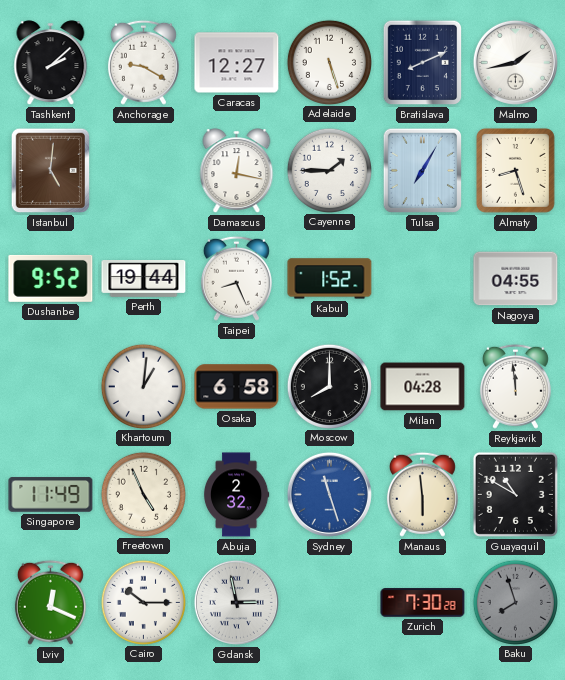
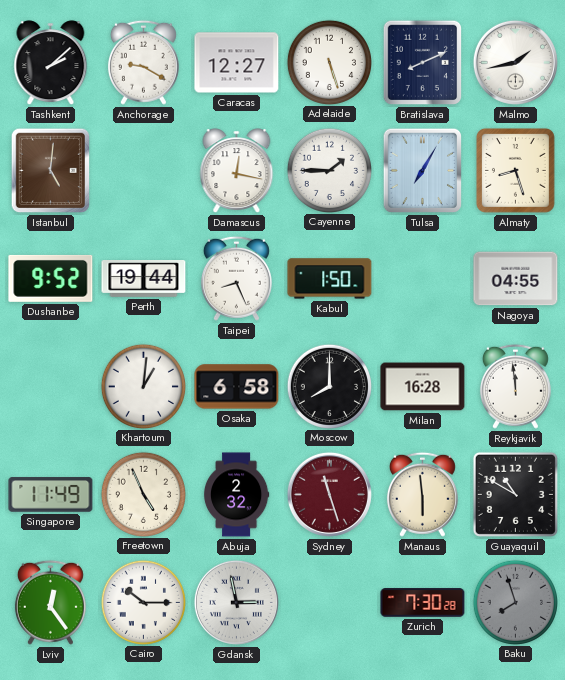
Kabul: 1:52 -> 1:50
Milan: 04:28 -> 16:28
Sydney dial: blue -> burgundy
Lviv: 12:19 -> 12:24
